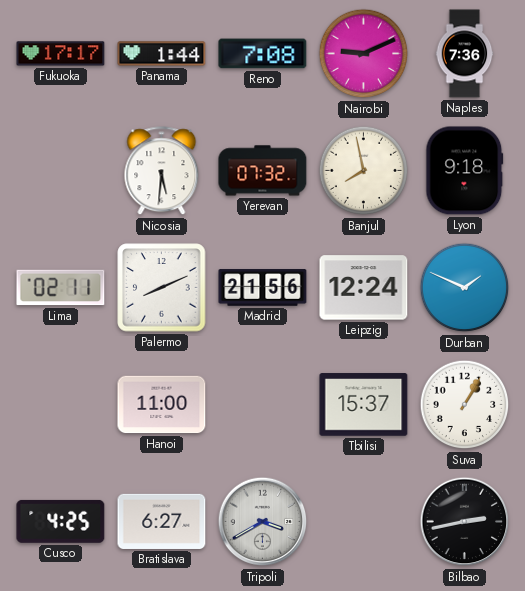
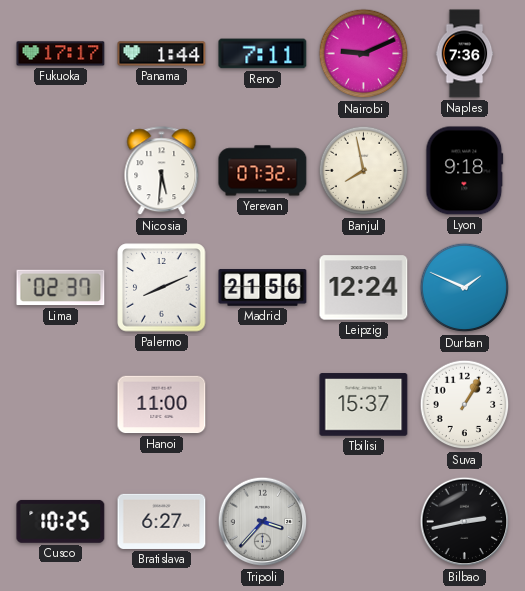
Reno: 7:08 -> 7:11
Lima: 02:11 -> 02:37
Cusco: 4:25 -> 10:25
Tripoli: 3:40 -> 3:37
